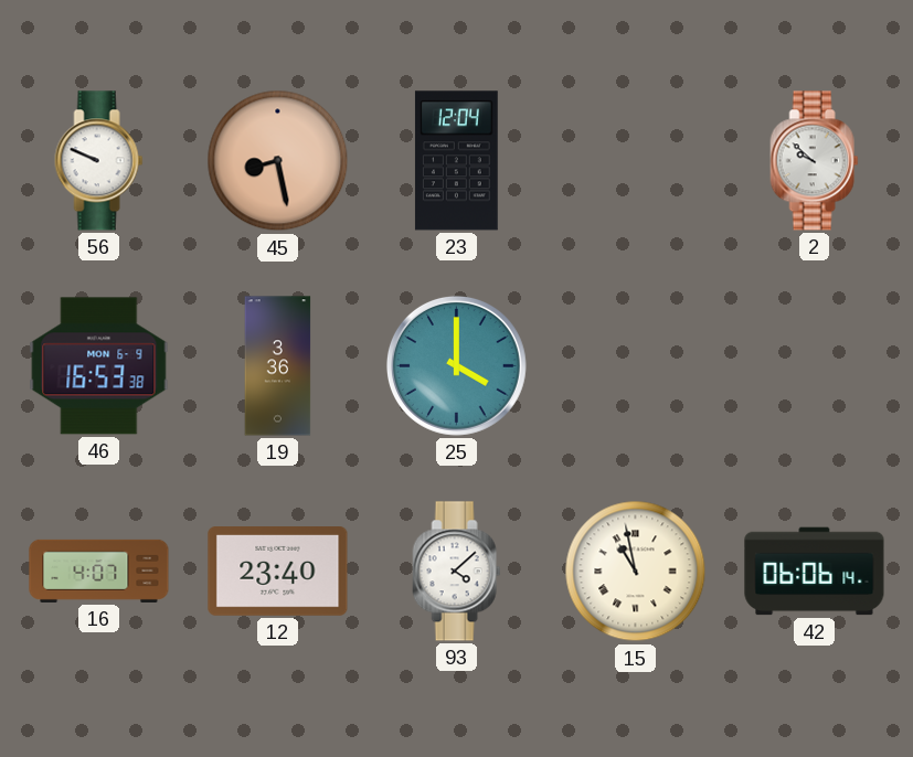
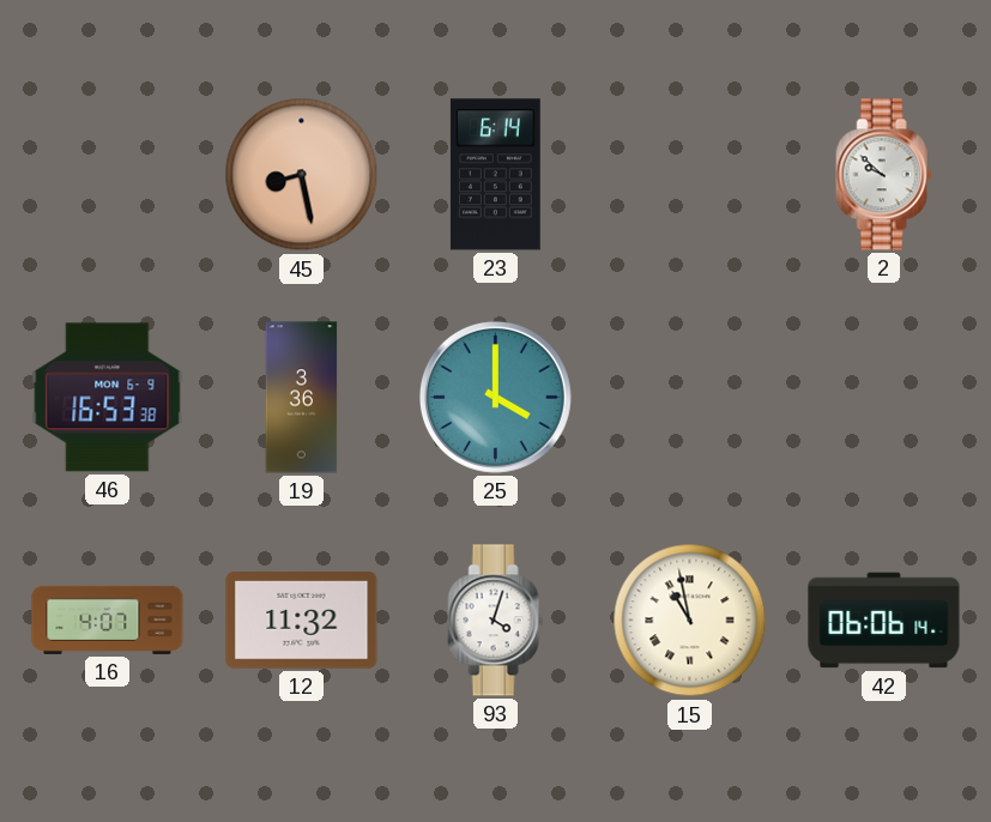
56: 9:49 -> none
23: 12:04 -> 6:14
12: 23:40 -> 11:32
93: 4:08 -> 4:03
